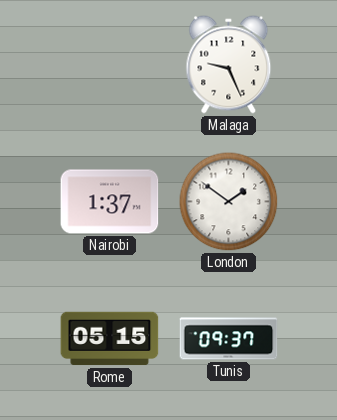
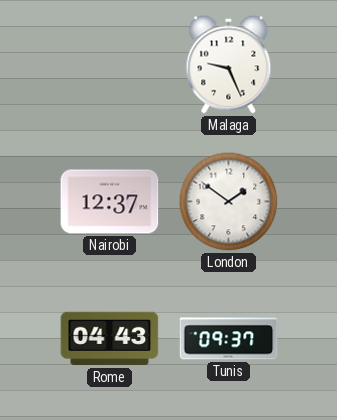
Nairobi: 1:37 -> 12:37
Rome: 05:15 -> 04:43
